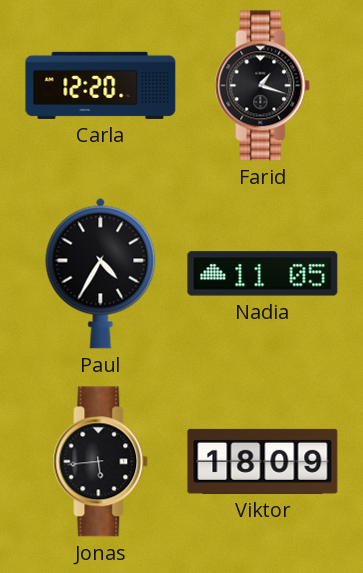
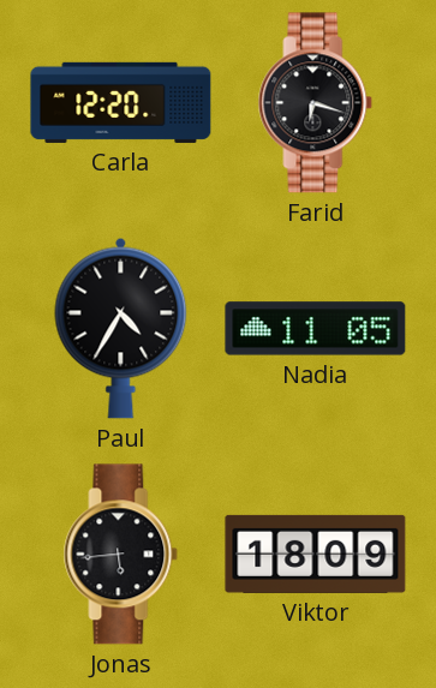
Farid: 1:18 -> 6:18
